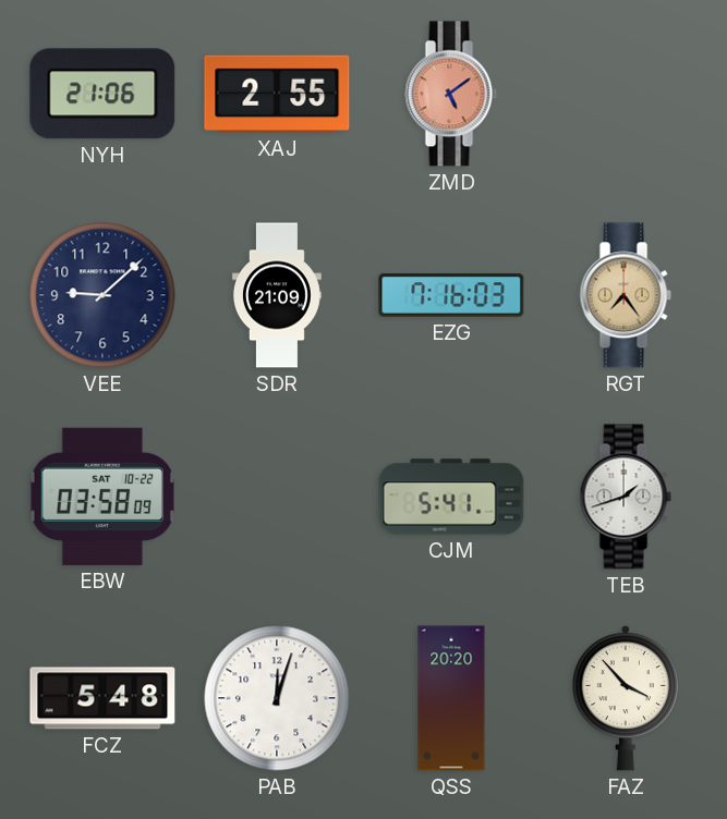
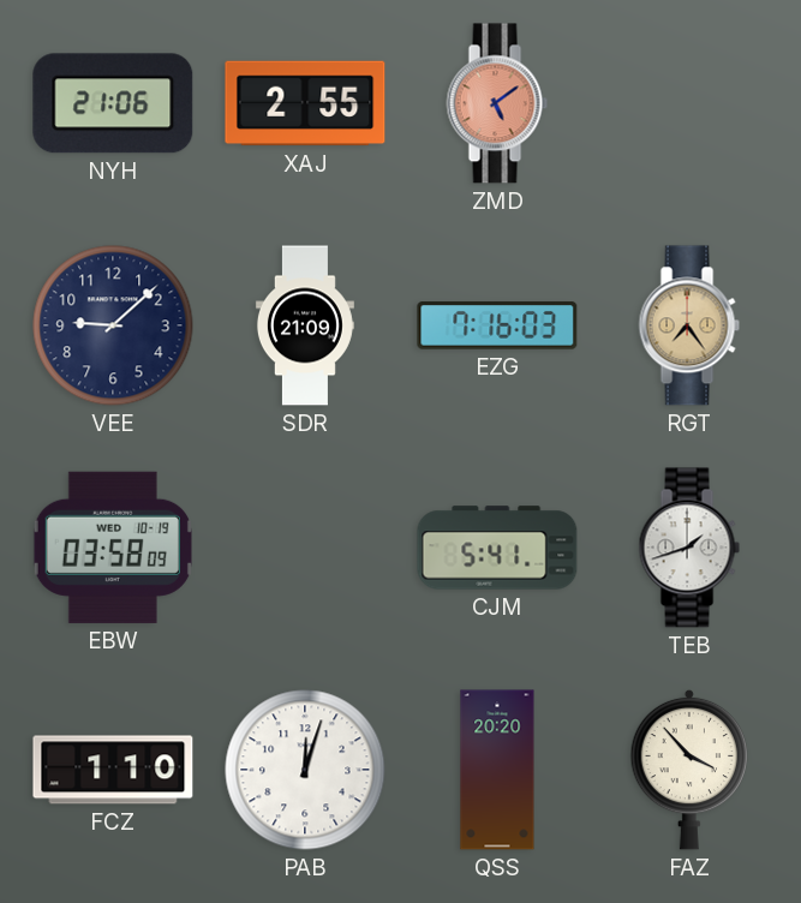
EBW date: SAT 10-22 -> WED 10-19
FCZ: 5:48 -> 1:10
